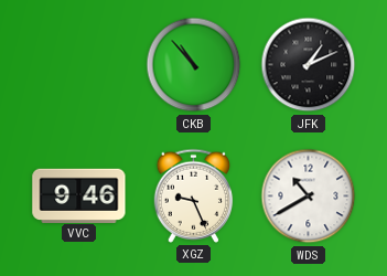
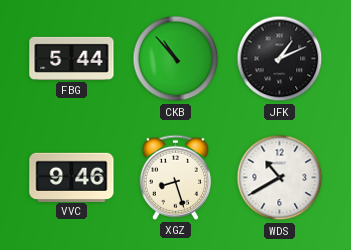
FBG: none -> 5:44
XGZ: 9:26 -> 8:27
